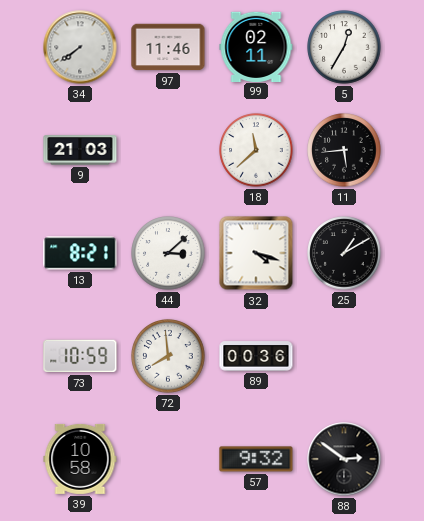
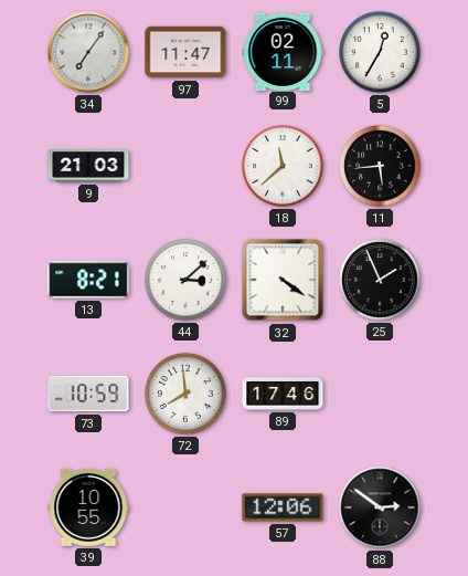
34: 7:39 -> 7:06
97: 11:46 -> 11:47
32: 4:18 -> 4:21
25: 1:10 -> 1:56
89: 00:36 -> 17:46
39: 10:58 -> 10:55
57: 9:32 -> 12:06
